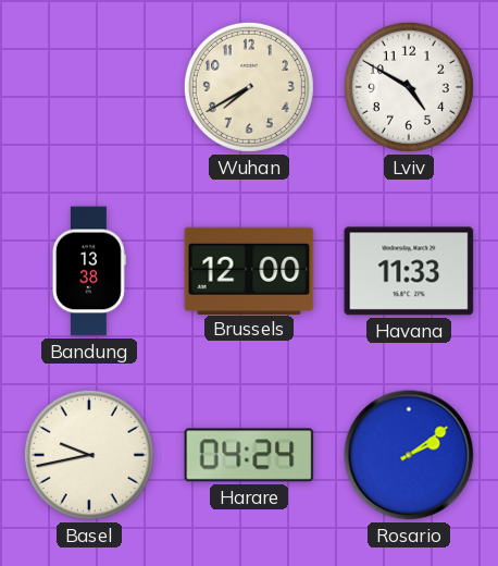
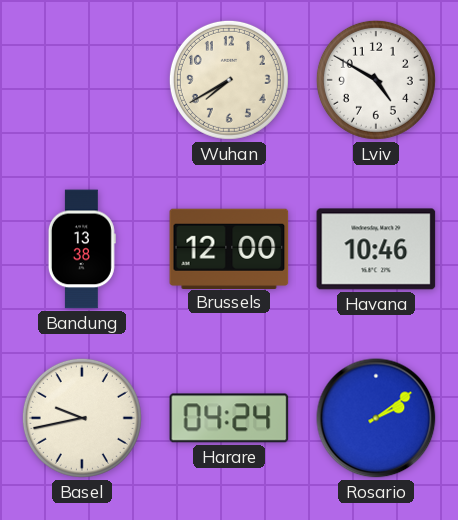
Havana: 11:33 -> 10:46
